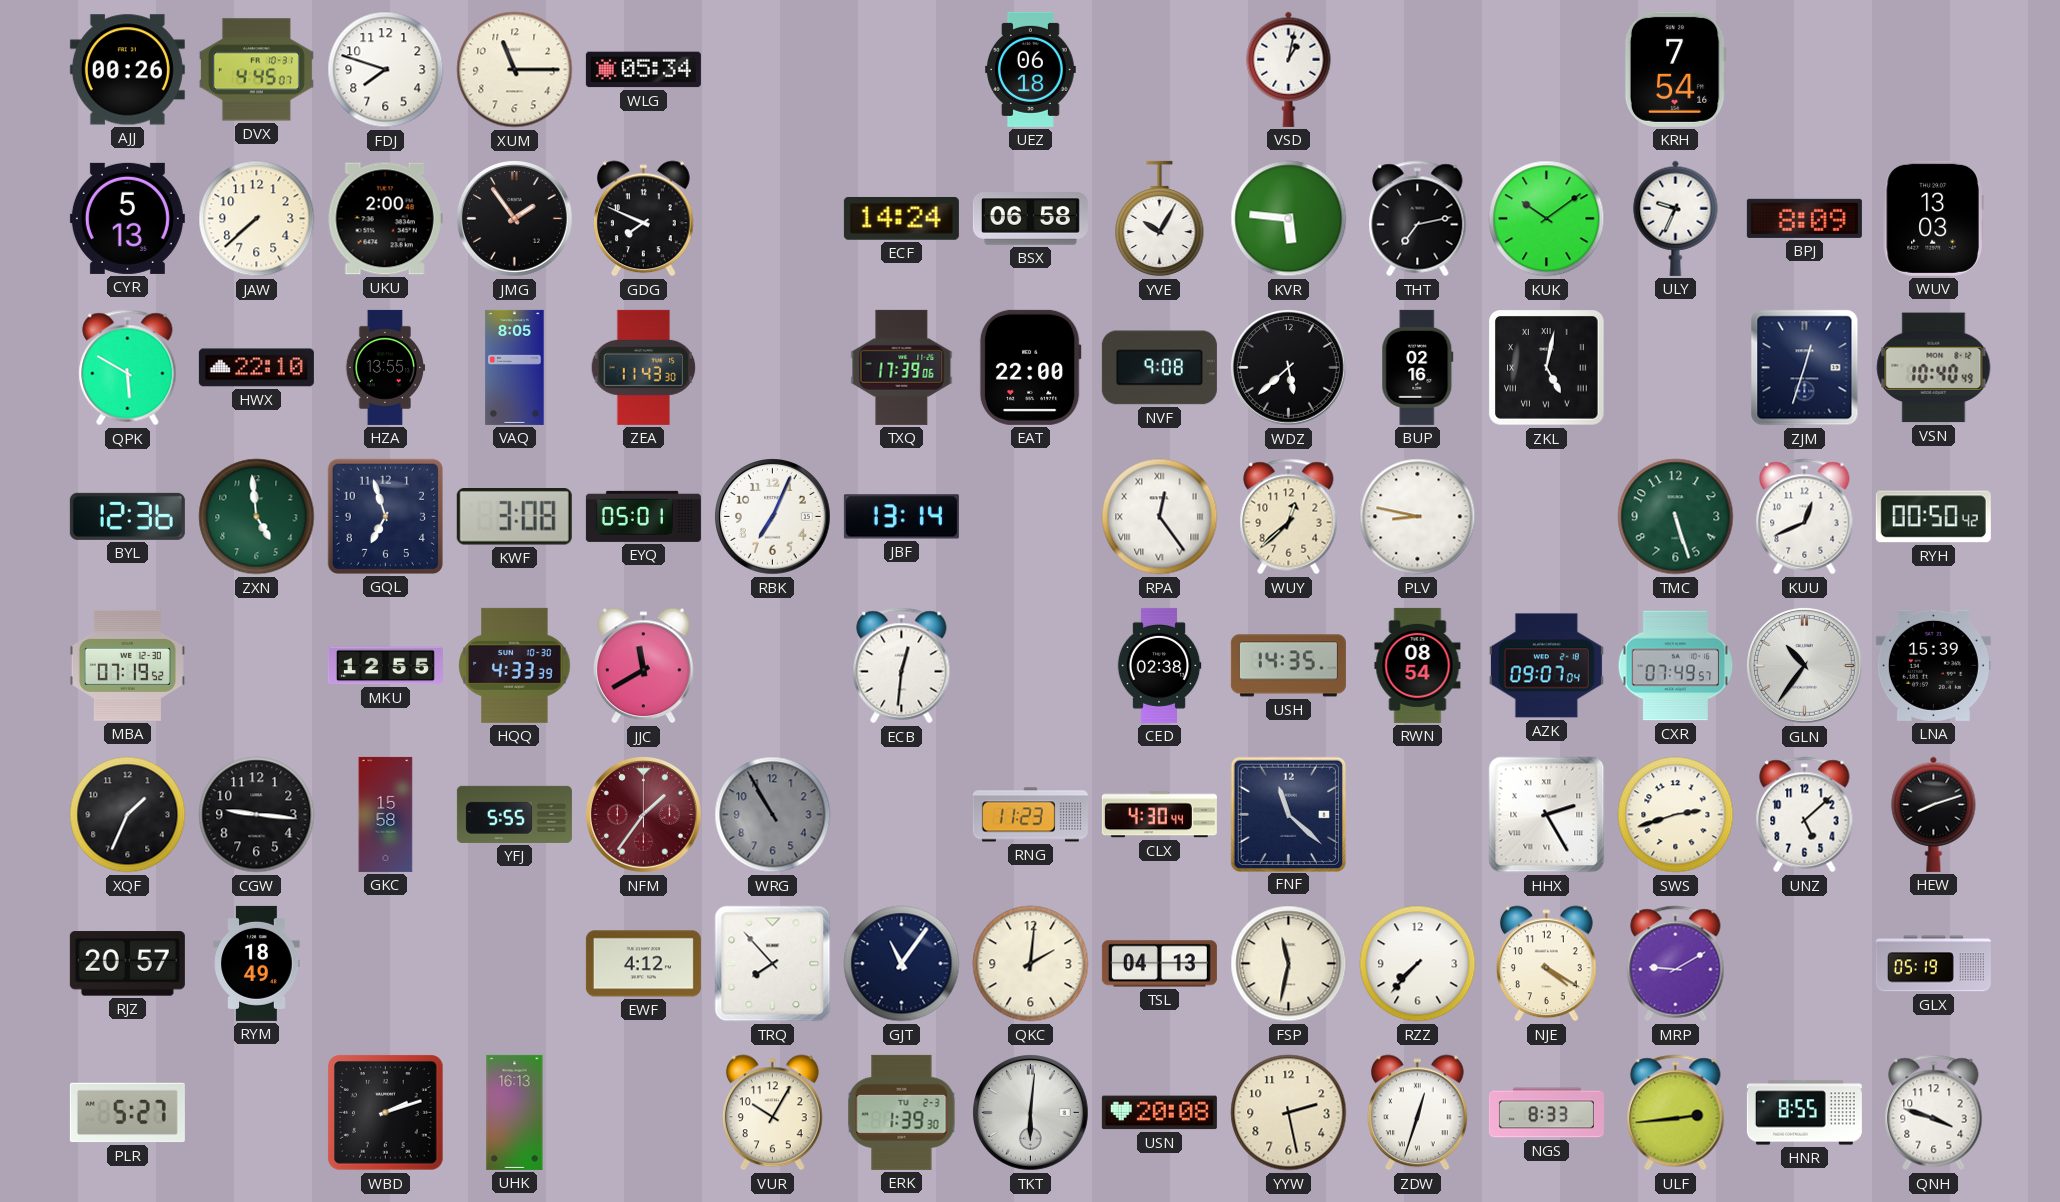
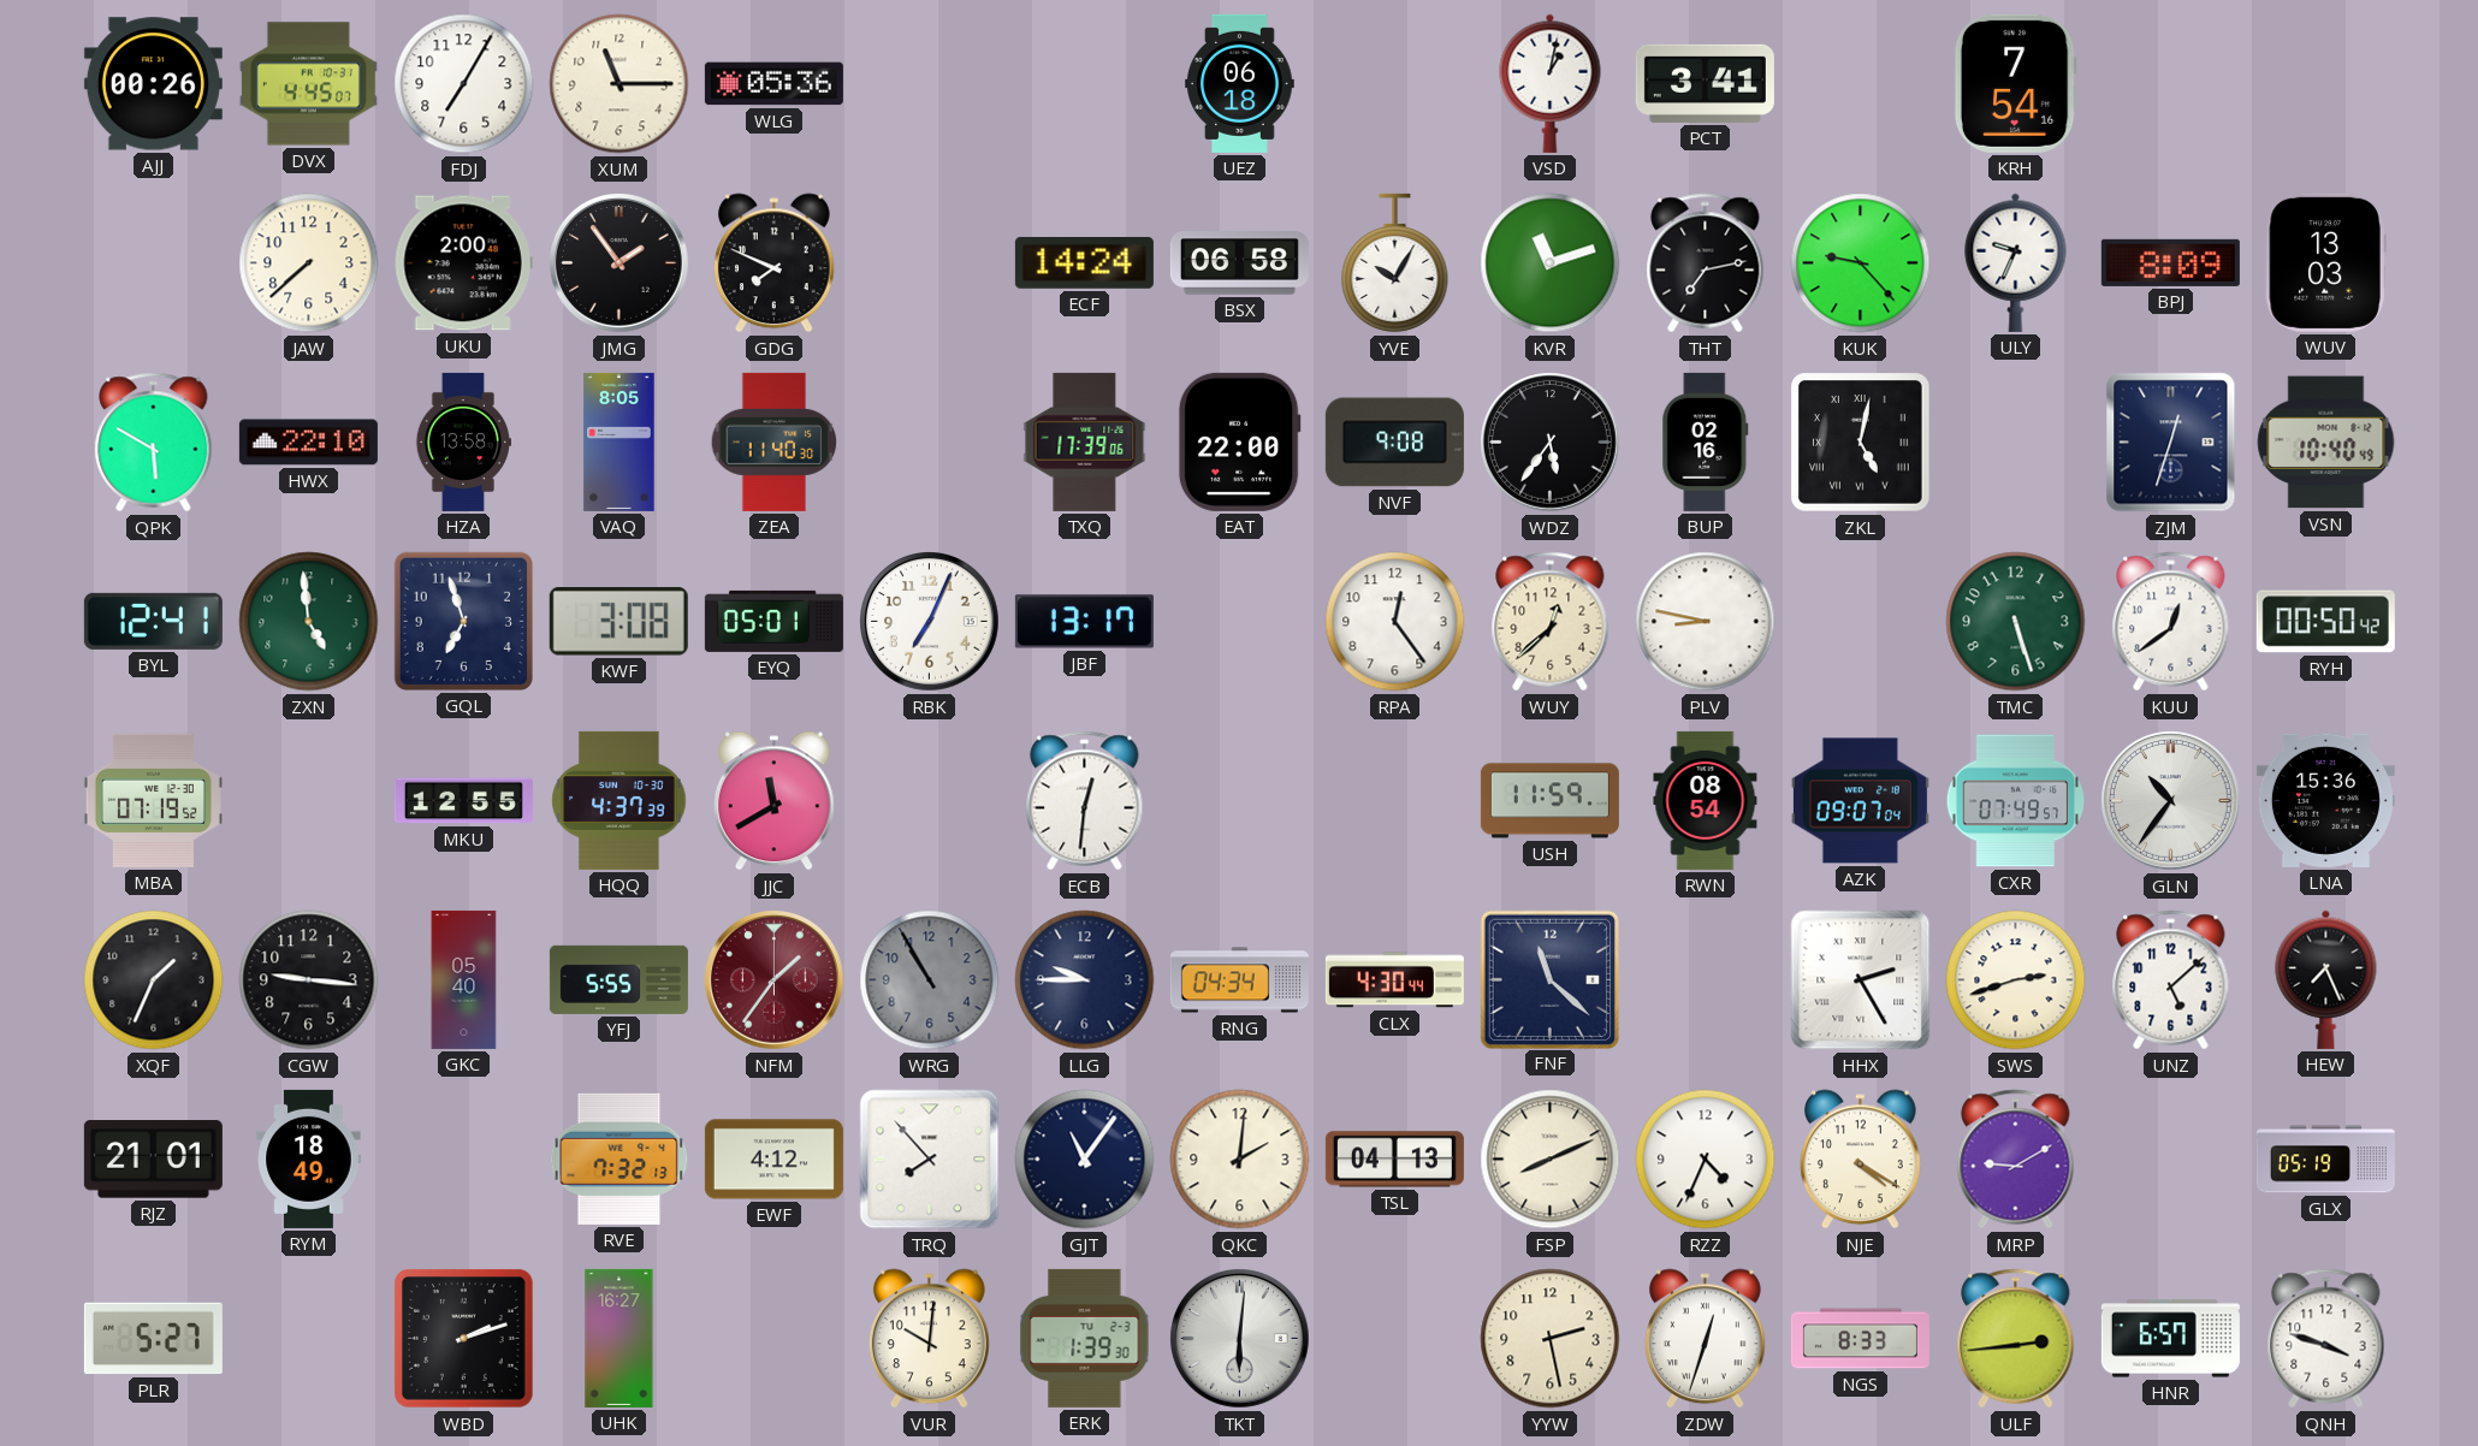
FDJ: 7:48 -> 7:05
WLG: 05:34 -> 05:36
PCT: none -> 3:41
CYR: 5:13 -> none
KVR: 5:46 -> 11:12
KUK: 10:09 -> 9:23
HZA: 13:55 -> 13:58
ZEA: 11:43 -> 11:40
WDZ: 5:38 -> 5:36
BYL: 12:36 -> 12:41
JBF: 13:14 -> 13:17
RPA numerals: Roman -> Arabic
KUU: 12:41 -> 12:39
HQQ: 4:33 -> 4:37
CED: 02:38 -> none
USH: 14:35 -> 11:59
LNA: 15:39 -> 15:36
GKC: 15:58 -> 05:40
LLG: none -> 9:45
RNG: 11:23 -> 04:34
HEW: 8:12 -> 7:26
RJZ: 20:57 -> 21:01
RVE: none -> 7:32
FSP: 11:32 -> 8:11
RZZ: 7:37 -> 4:34
UHK: 16:13 -> 16:27
VUR: 10:05 -> 10:01
USN: 20:08 -> none
HNR: 8:55 -> 6:57
